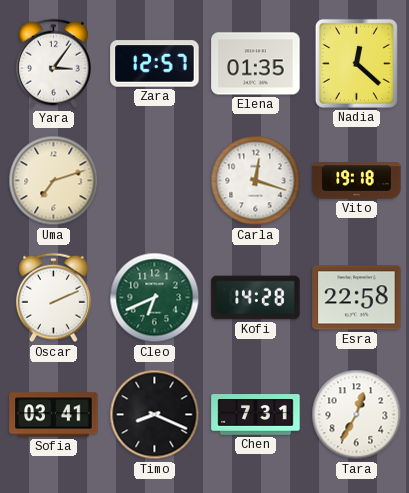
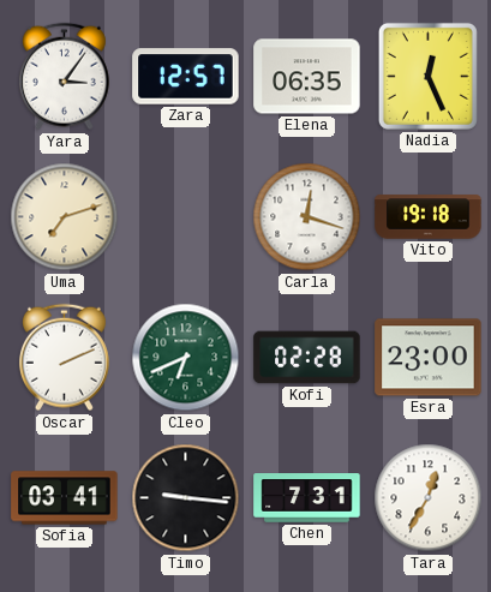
Elena: 01:35 -> 06:35
Nadia: 12:22 -> 12:26
Kofi: 14:28 -> 02:28
Esra: 22:58 -> 23:00
Timo: 8:19 -> 9:16
